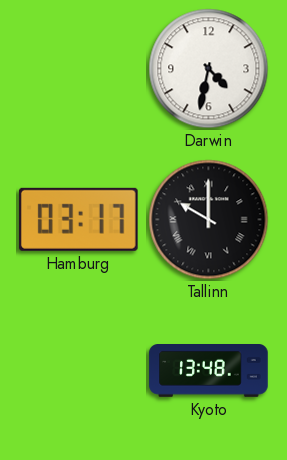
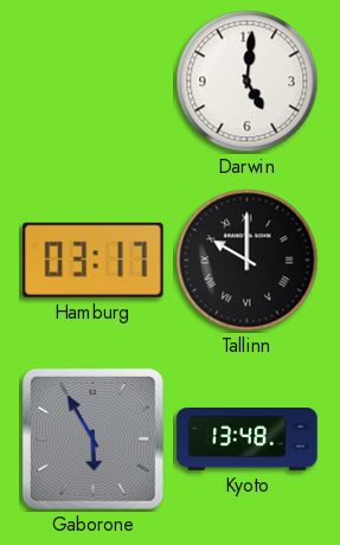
Darwin: 4:32 -> 5:01
Gaborone: none -> 5:55
